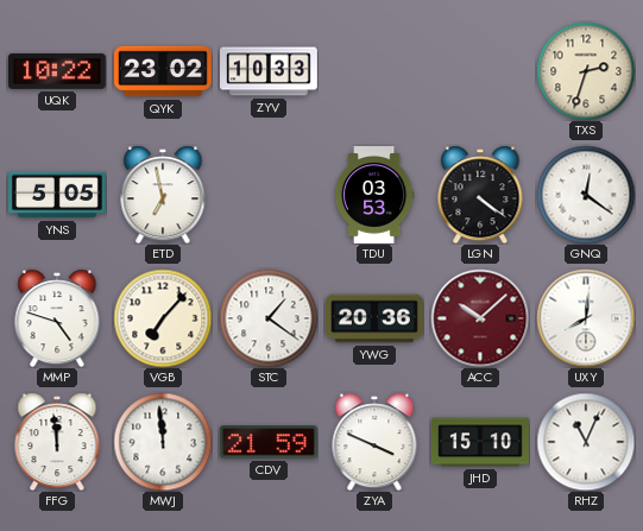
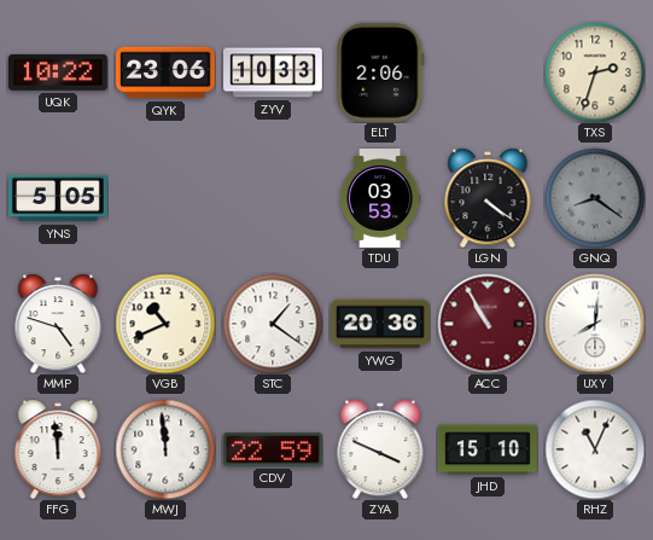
QYK: 23:02 -> 23:06
ELT: none -> 2:06
ETD: 6:58 -> none
GNQ: 12:21 -> 8:21
GNQ dial: white -> grey
VGB: 7:07 -> 10:41
ACC: 10:08 -> 10:55
CDV: 21:59 -> 22:59
